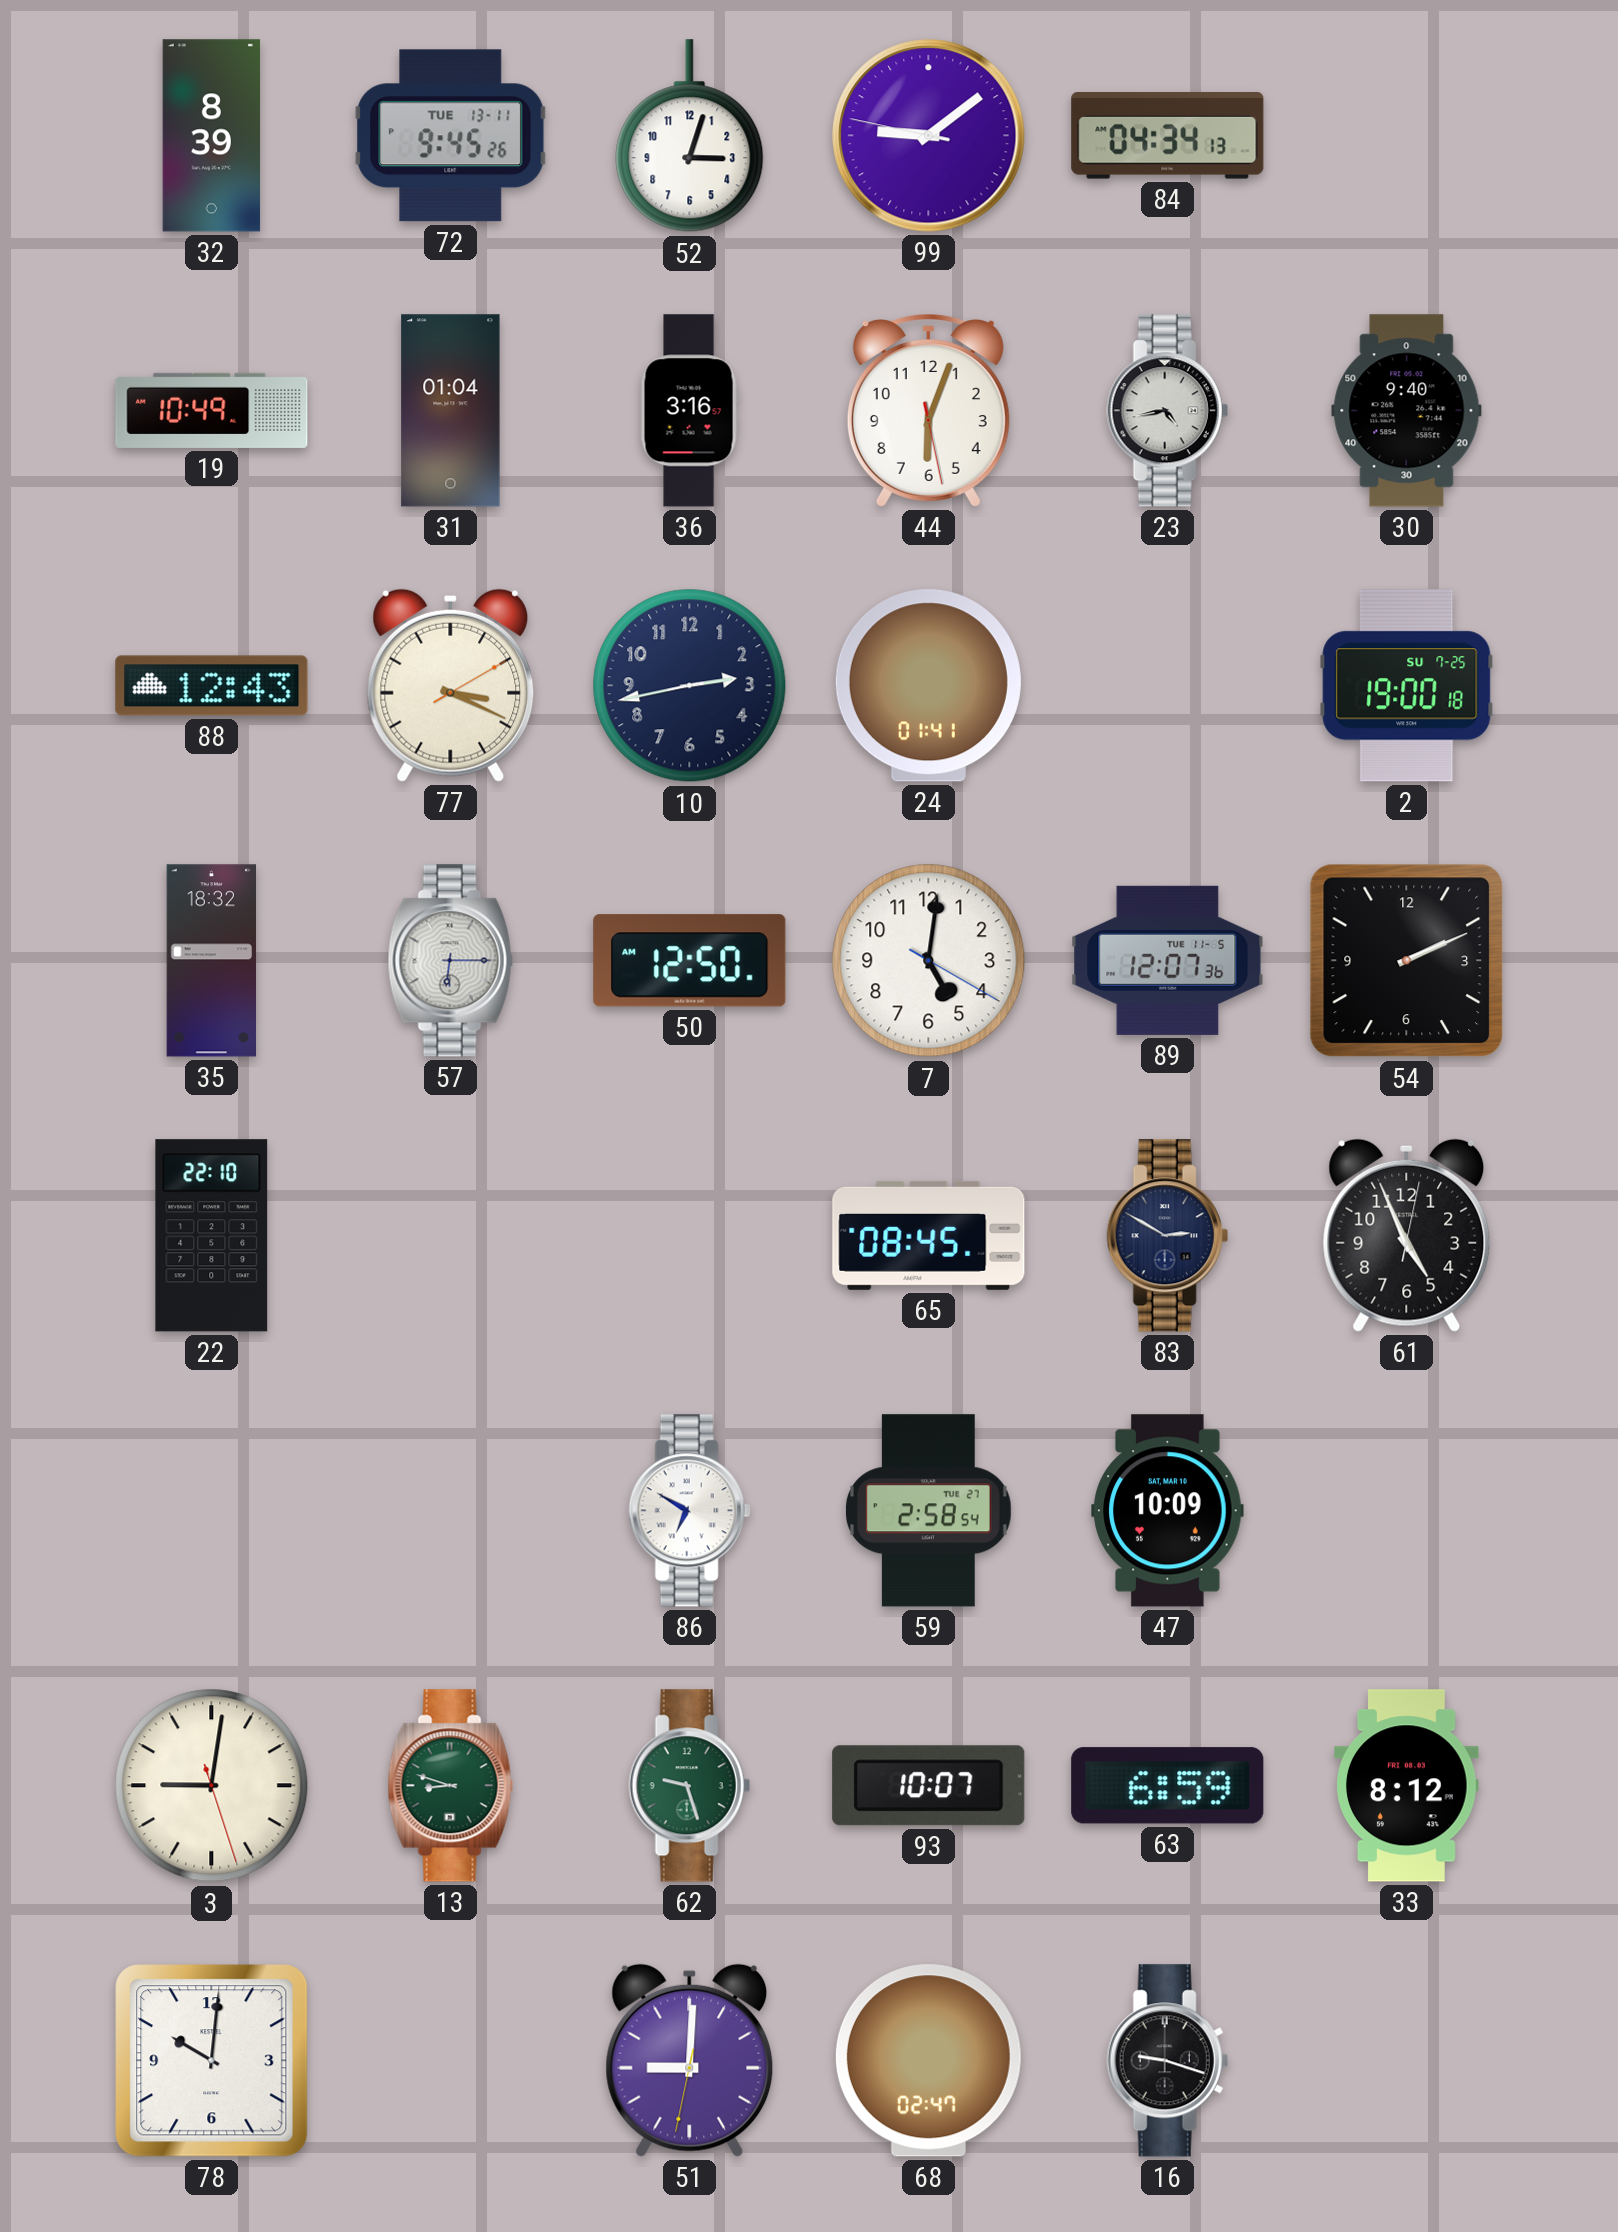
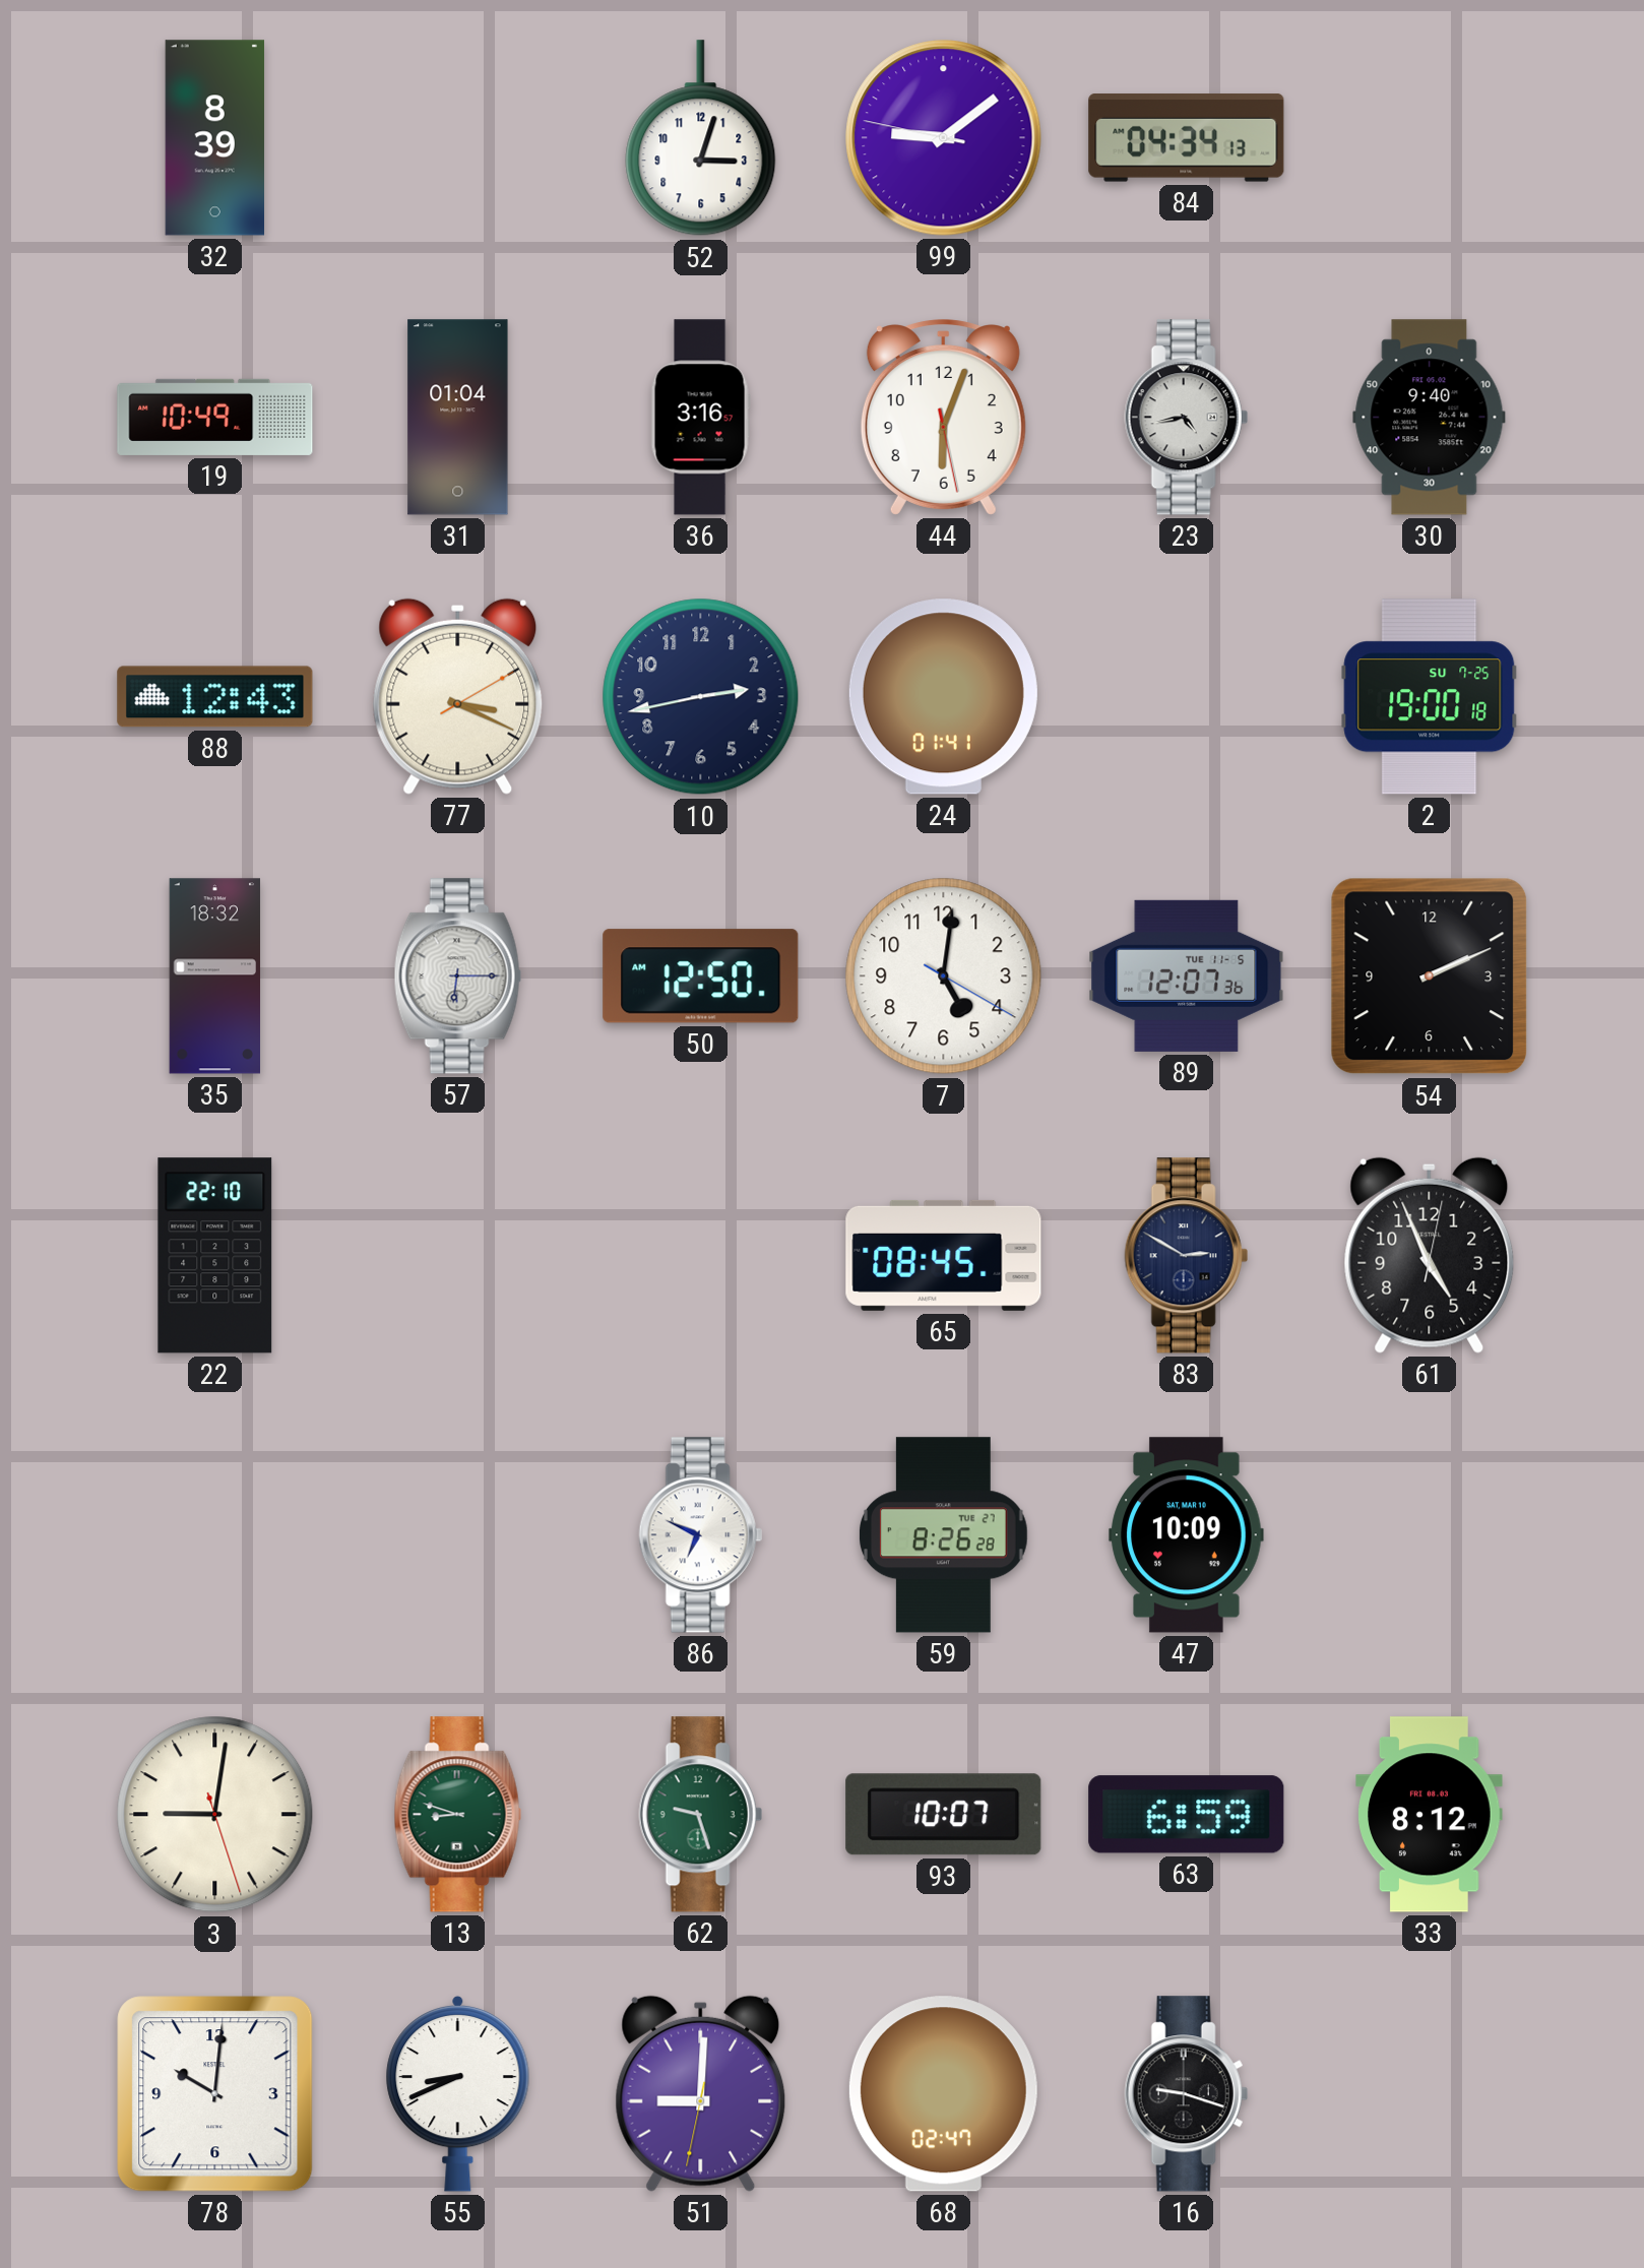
72: 9:45 -> none
86: 6:50 -> 6:49
59: 2:58 -> 8:26
55: none -> 8:41
